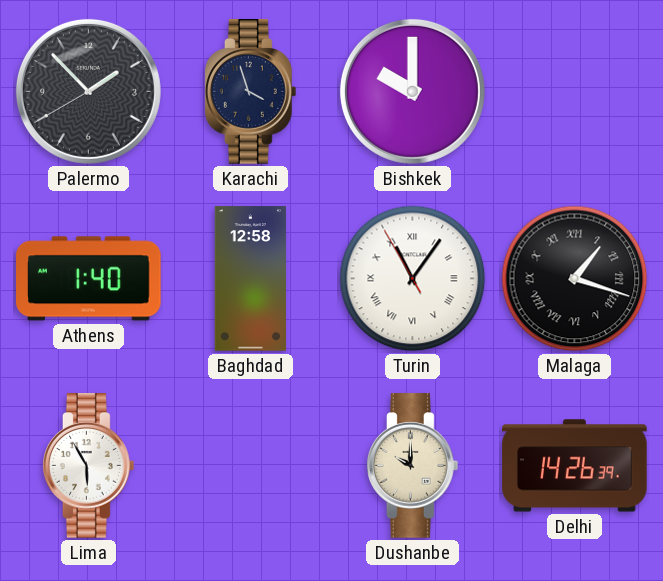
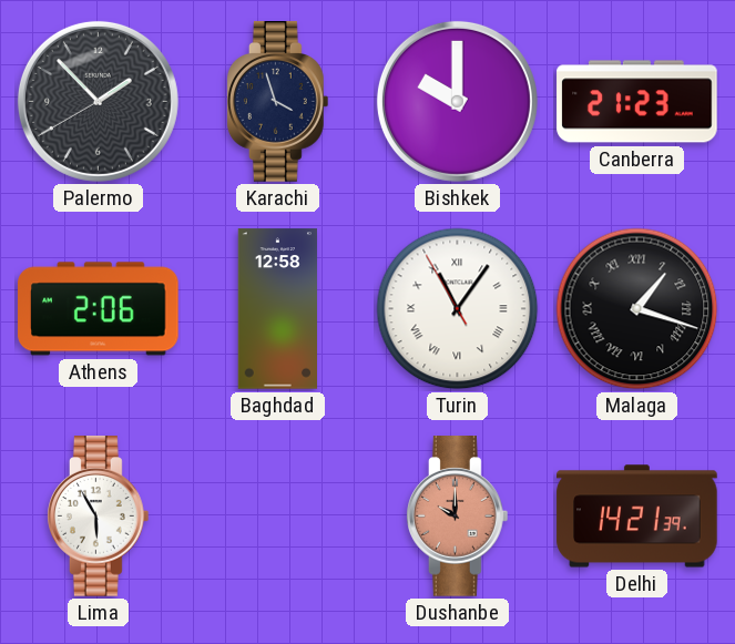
Canberra: none -> 21:23
Athens: 1:40 -> 2:06
Dushanbe dial: cream -> salmon
Delhi: 14:26 -> 14:21
